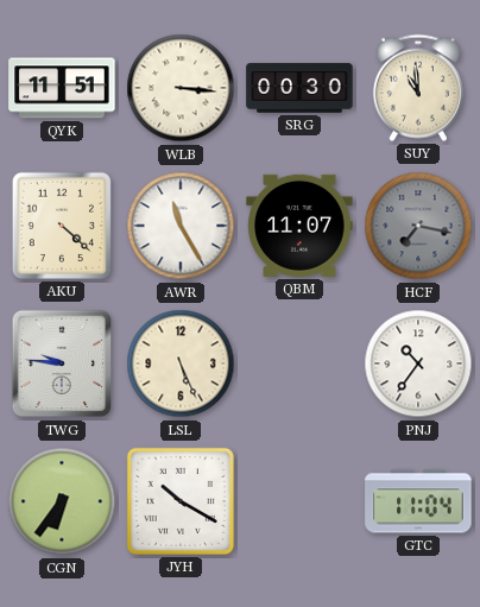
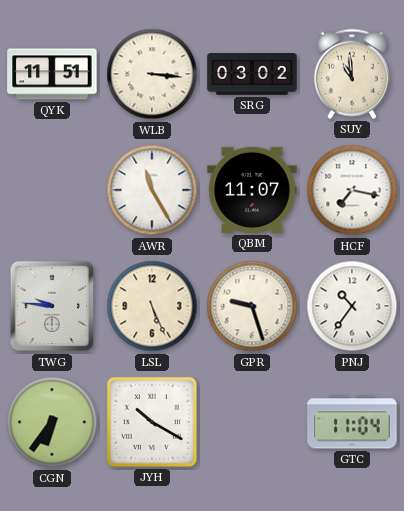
SRG: 00:30 -> 03:02
AKU: 4:22 -> none
HCF dial: grey -> white
GPR: none -> 9:27
